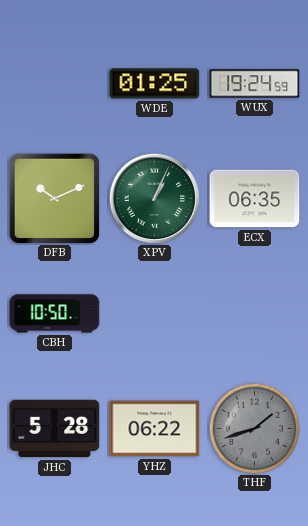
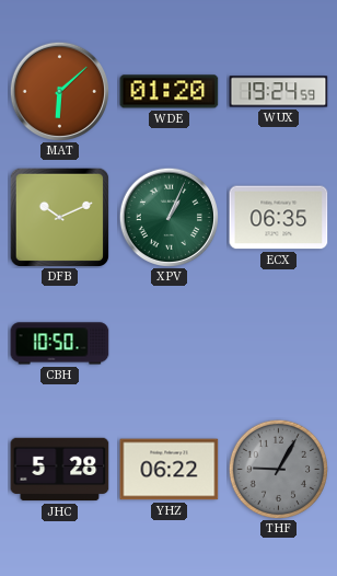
MAT: none -> 6:08
WDE: 01:25 -> 01:20
THF: 1:42 -> 9:05
